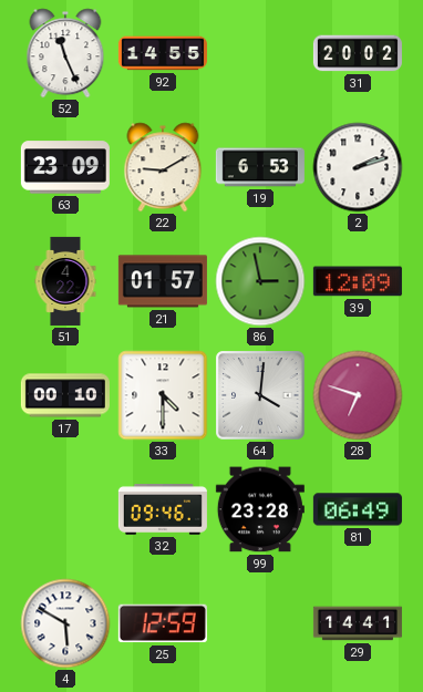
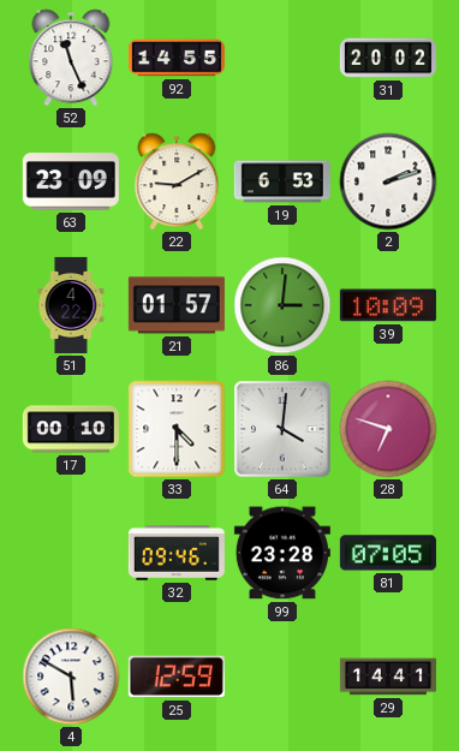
86: 2:58 -> 3:01
39: 12:09 -> 10:09
81: 06:49 -> 07:05
